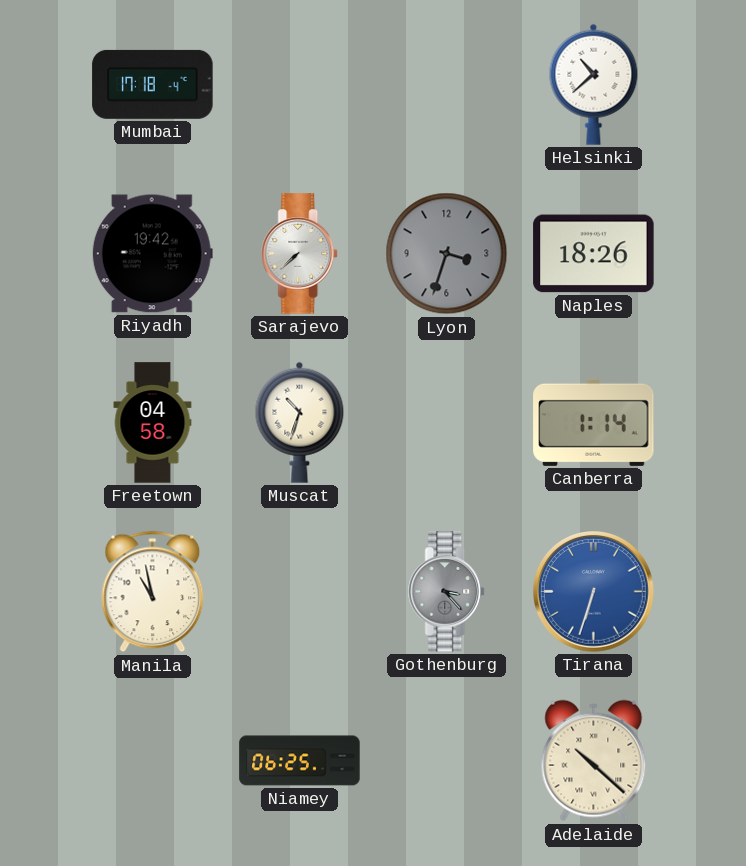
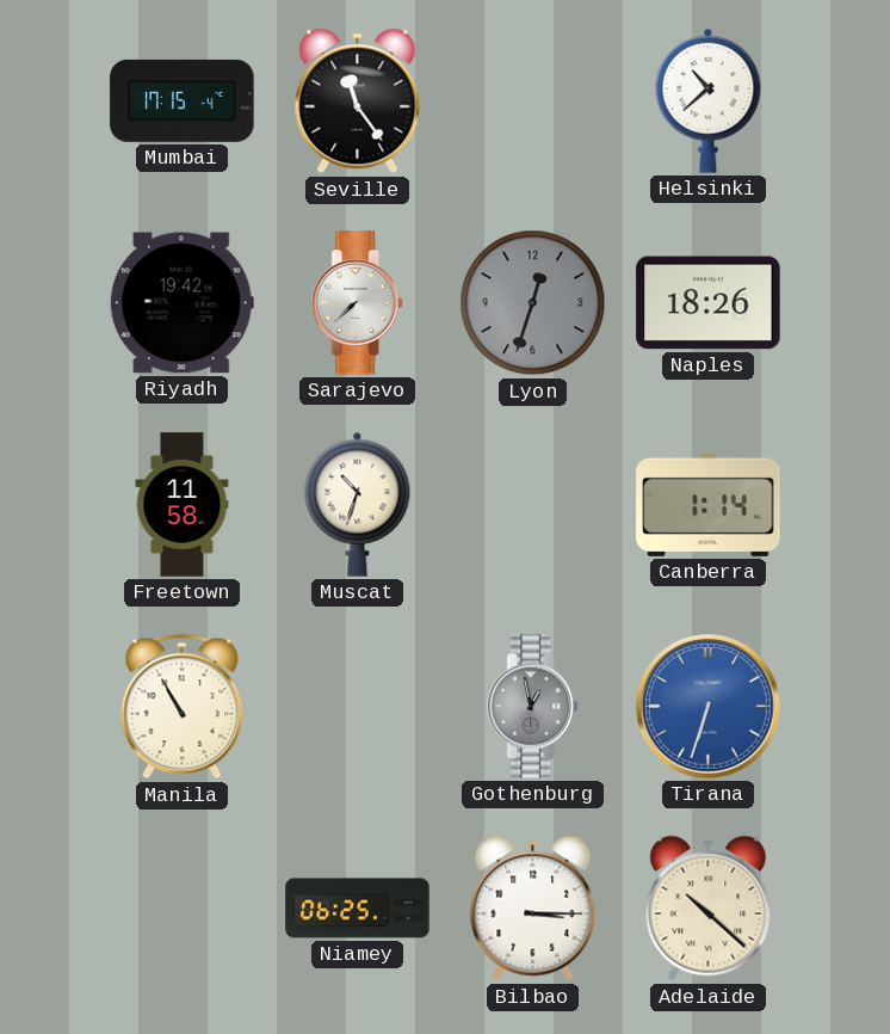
Mumbai: 17:18 -> 17:15
Seville: none -> 11:24
Lyon: 3:33 -> 12:33
Freetown: 04:58 -> 11:58
Manila: 10:58 -> 10:55
Gothenburg: 3:23 -> 12:58
Bilbao: none -> 3:15
